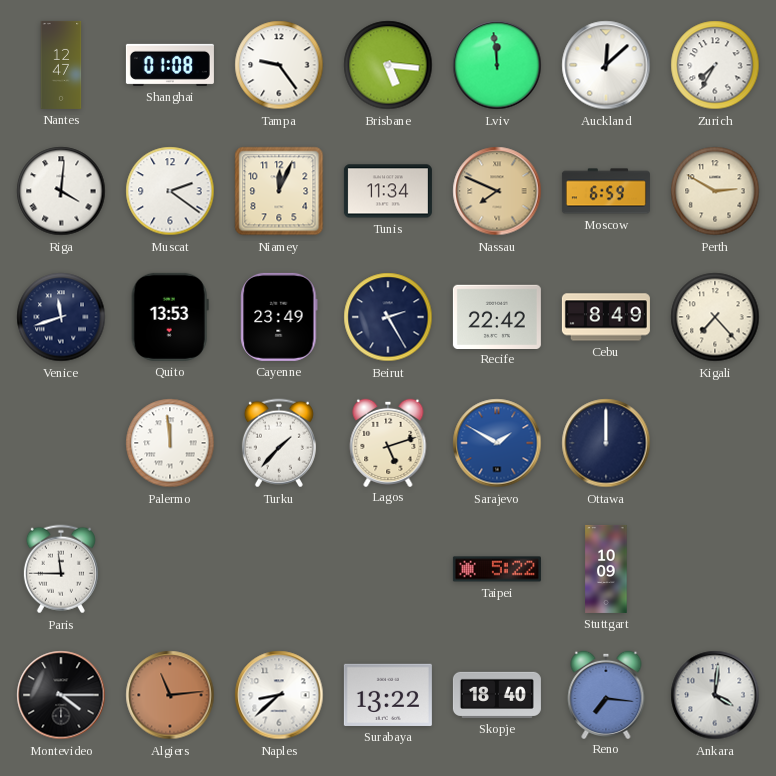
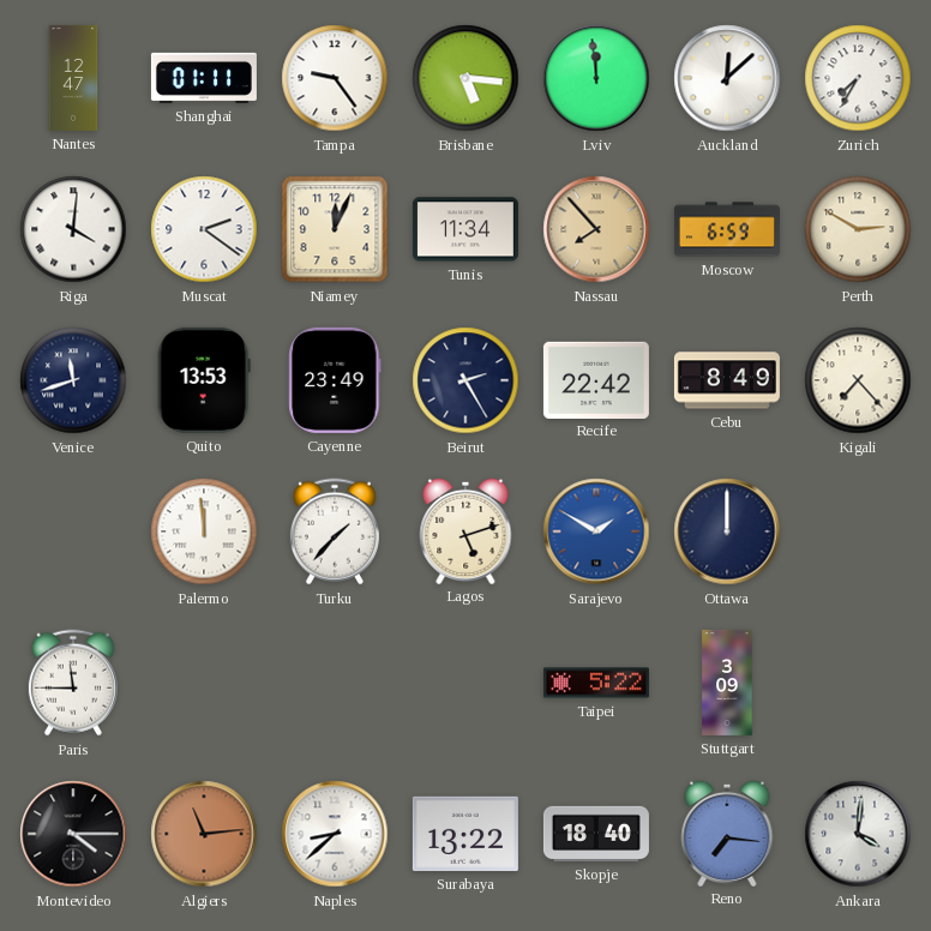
Shanghai: 01:08 -> 01:11
Nassau: 7:49 -> 7:53
Stuttgart: 10:09 -> 3:09
